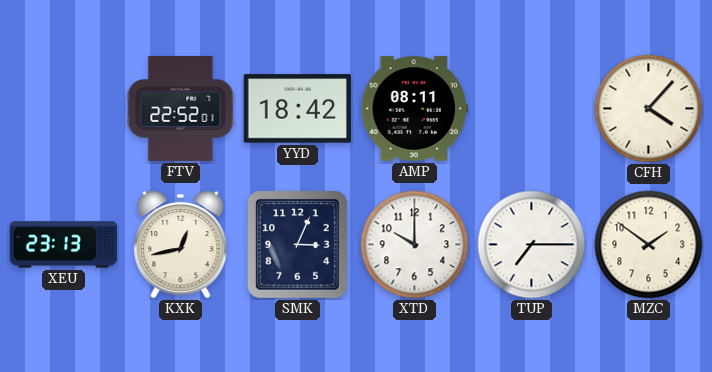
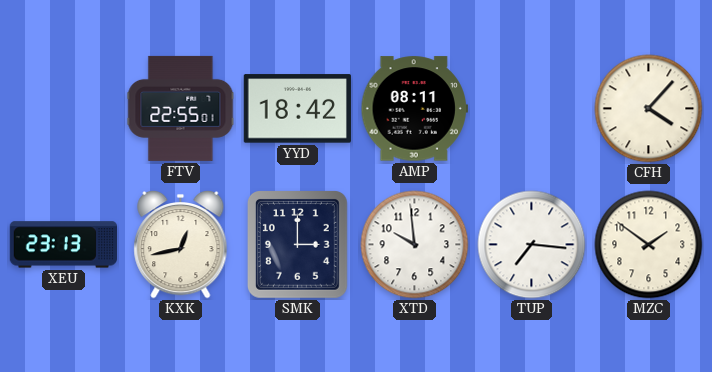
FTV: 22:52 -> 22:55
SMK: 3:04 -> 3:00
XTD: 10:00 -> 9:59
TUP: 7:15 -> 7:16
